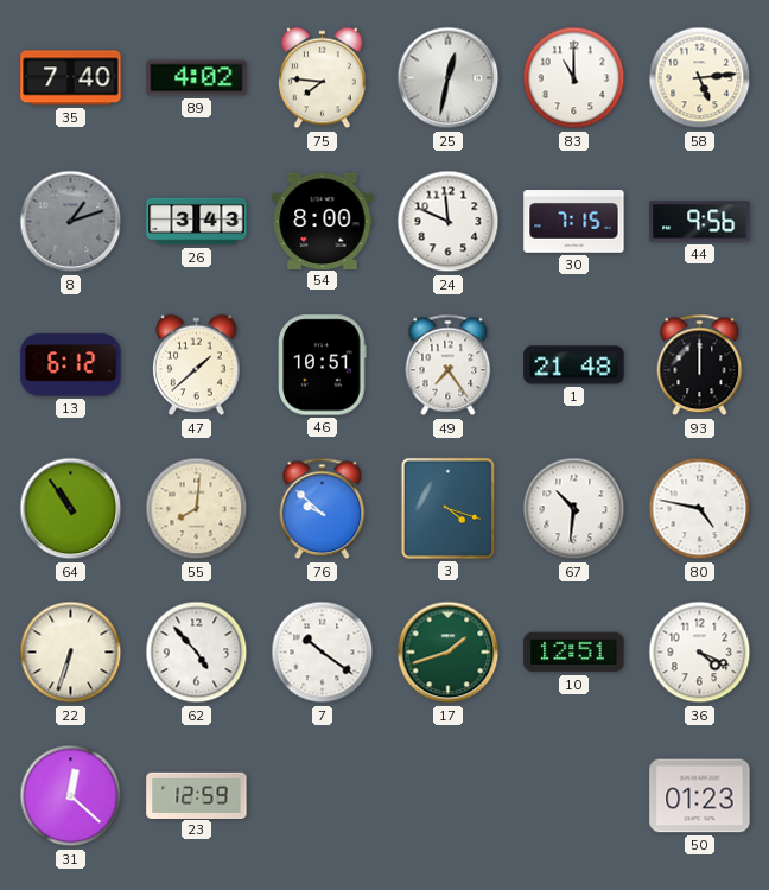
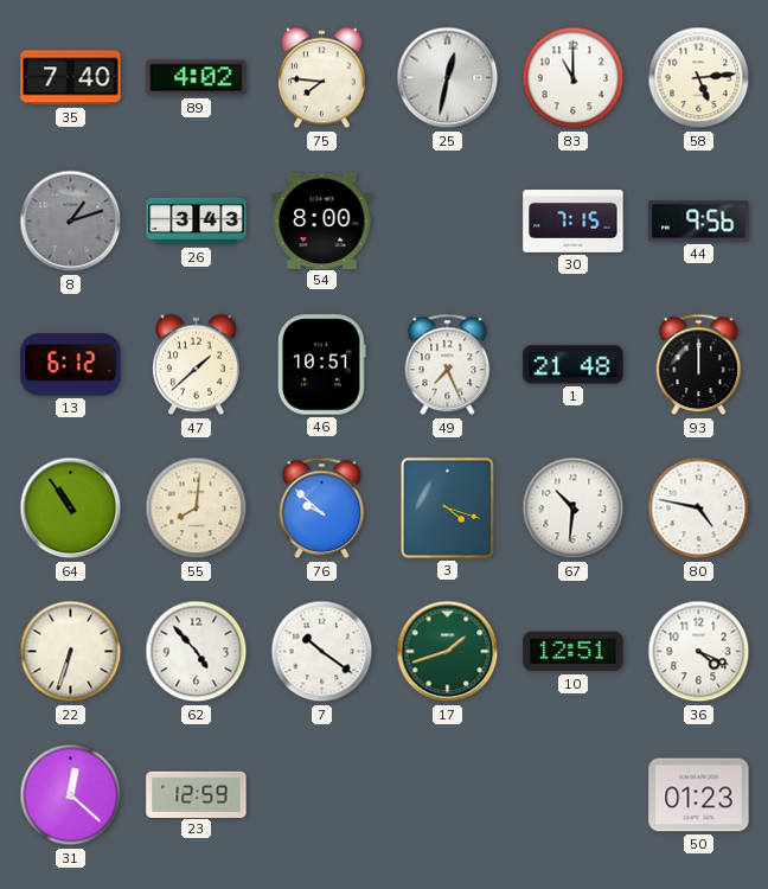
24: 11:49 -> none
49: 7:24 -> 7:26
